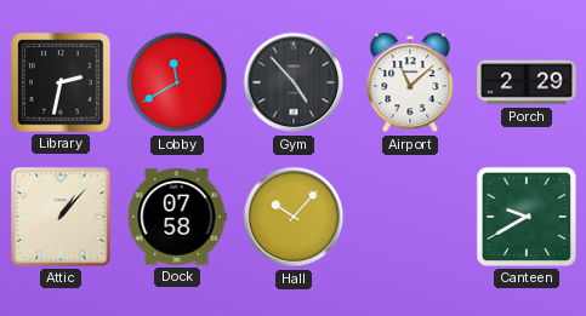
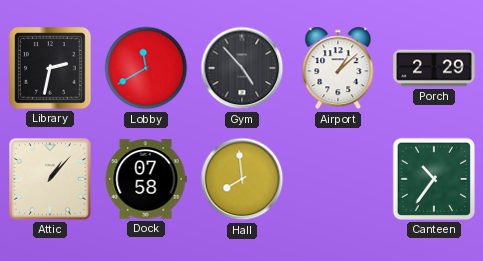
Airport: 11:08 -> 1:08
Hall: 10:07 -> 7:59
Canteen: 9:40 -> 10:36
